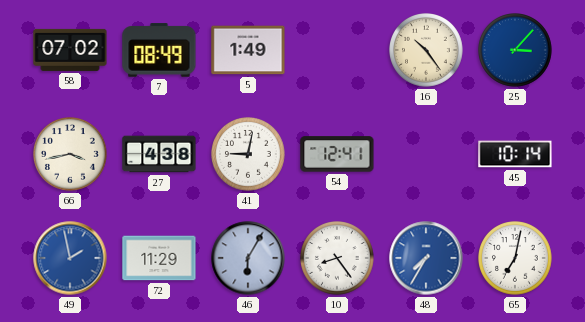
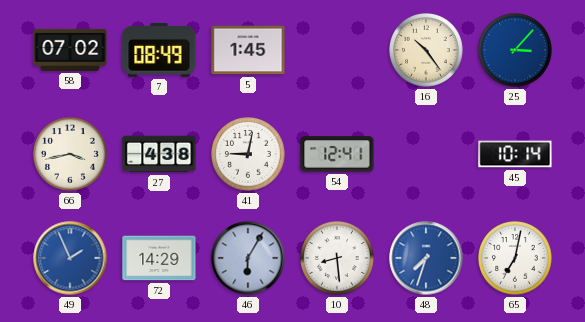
5: 1:49 -> 1:45
49: 1:58 -> 1:56
72: 11:29 -> 14:29
10: 8:24 -> 8:29
48: 7:35 -> 7:33
